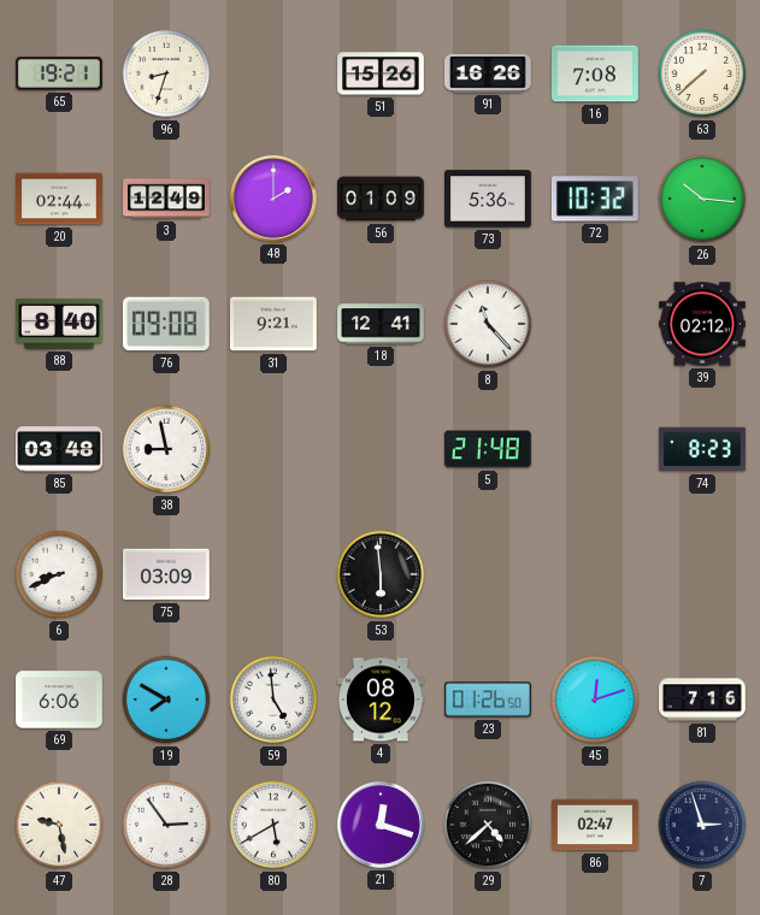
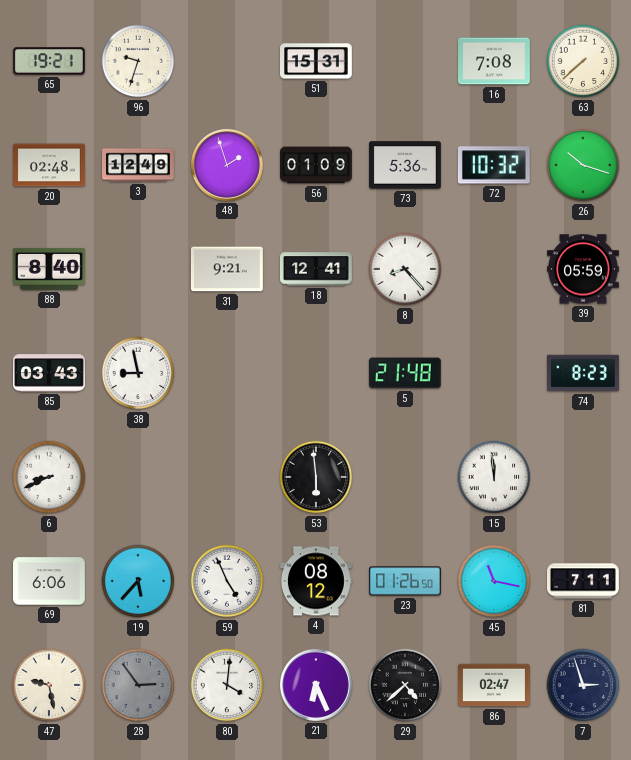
96: 8:33 -> 9:33
51: 15:26 -> 15:31
91: 16:26 -> none
20: 02:44 -> 02:48
48: 2:00 -> 1:57
26: 10:16 -> 10:18
76: 09:08 -> none
8: 11:23 -> 8:23
39: 02:12 -> 05:59
85: 03:48 -> 03:43
75: 03:09 -> none
15: none -> 11:59
19: 7:50 -> 5:37
59: 4:59 -> 4:56
45: 12:12 -> 11:17
81: 7:16 -> 7:11
28 dial: white -> grey
80: 5:40 -> 4:01
21: 12:18 -> 6:26
